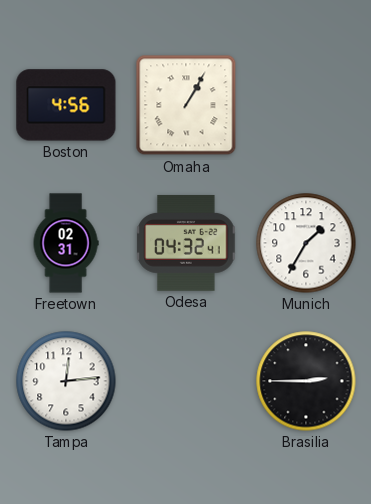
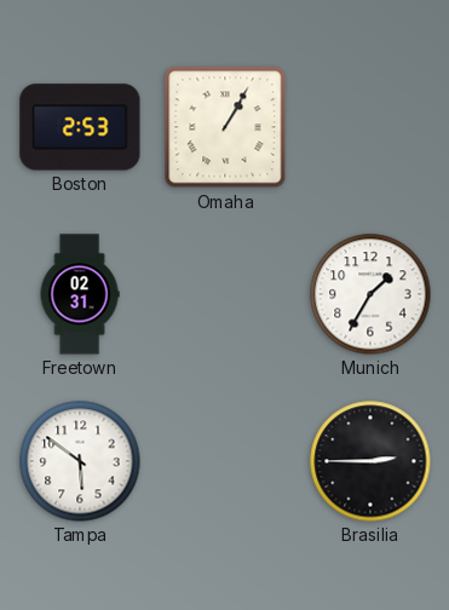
Boston: 4:56 -> 2:53
Odesa: 04:32 -> none
Tampa: 12:14 -> 5:51
